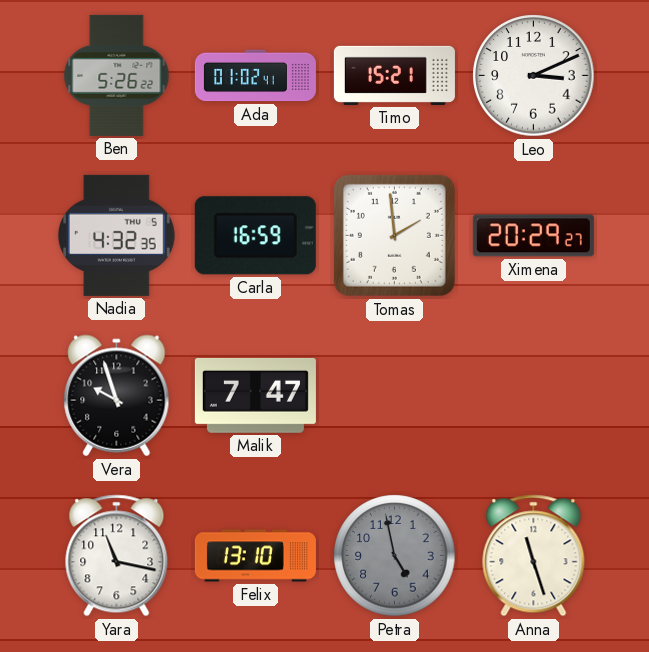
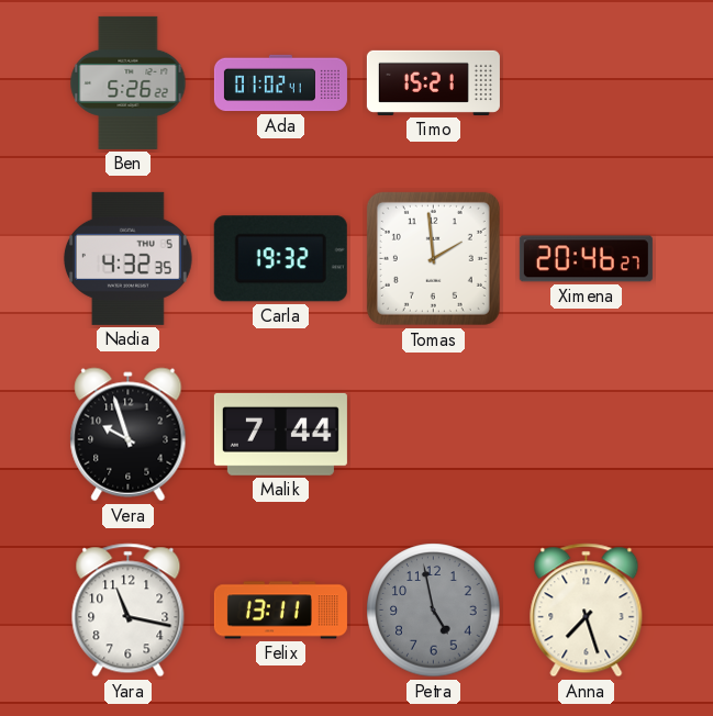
Leo: 3:11 -> none
Carla: 16:59 -> 19:32
Ximena: 20:29 -> 20:46
Malik: 7:47 -> 7:44
Felix: 13:10 -> 13:11
Anna: 11:27 -> 7:27
